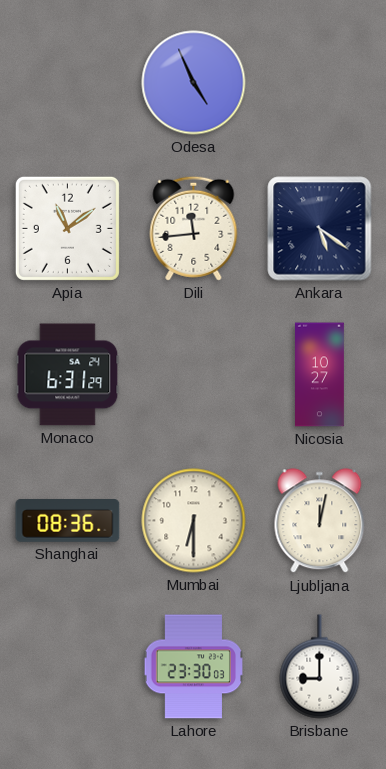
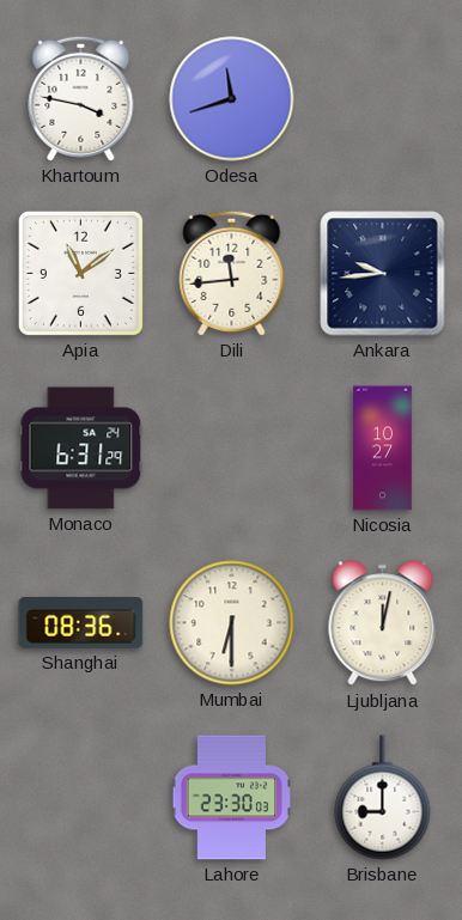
Khartoum: none -> 3:47
Odesa: 4:56 -> 11:42
Ankara: 5:21 -> 9:44
